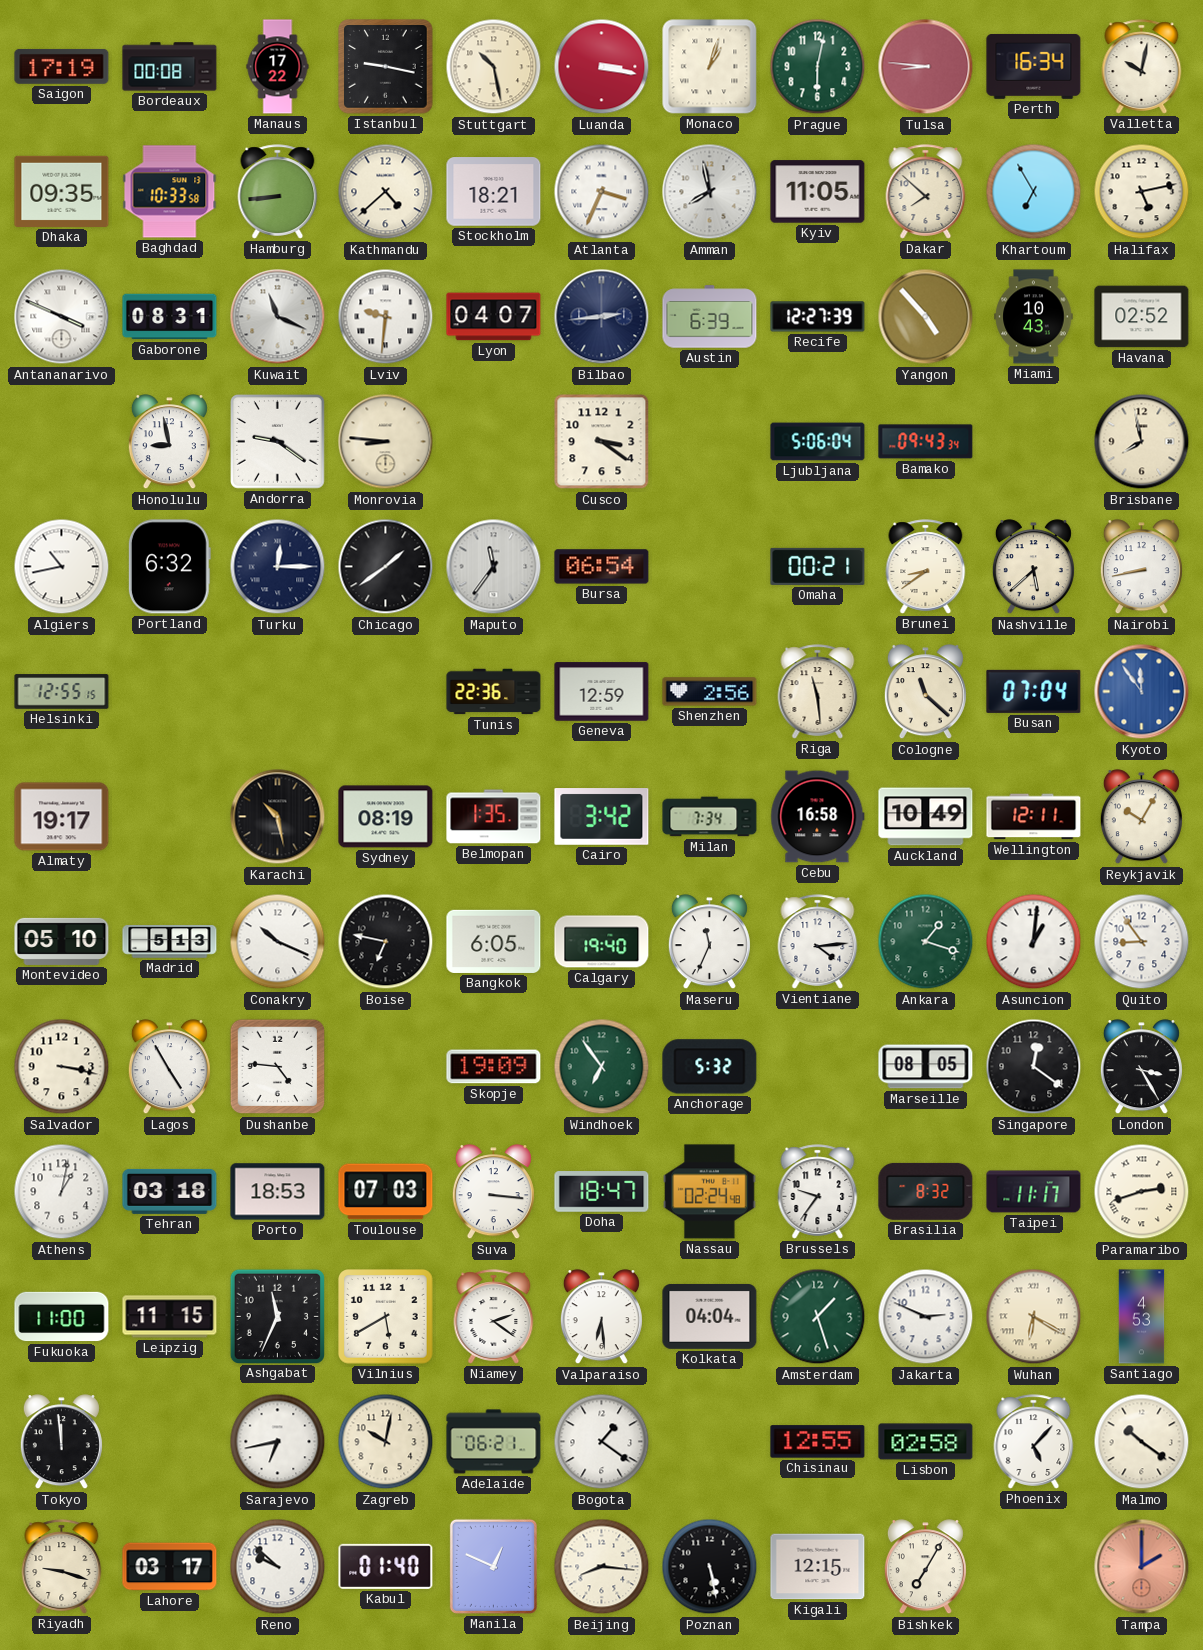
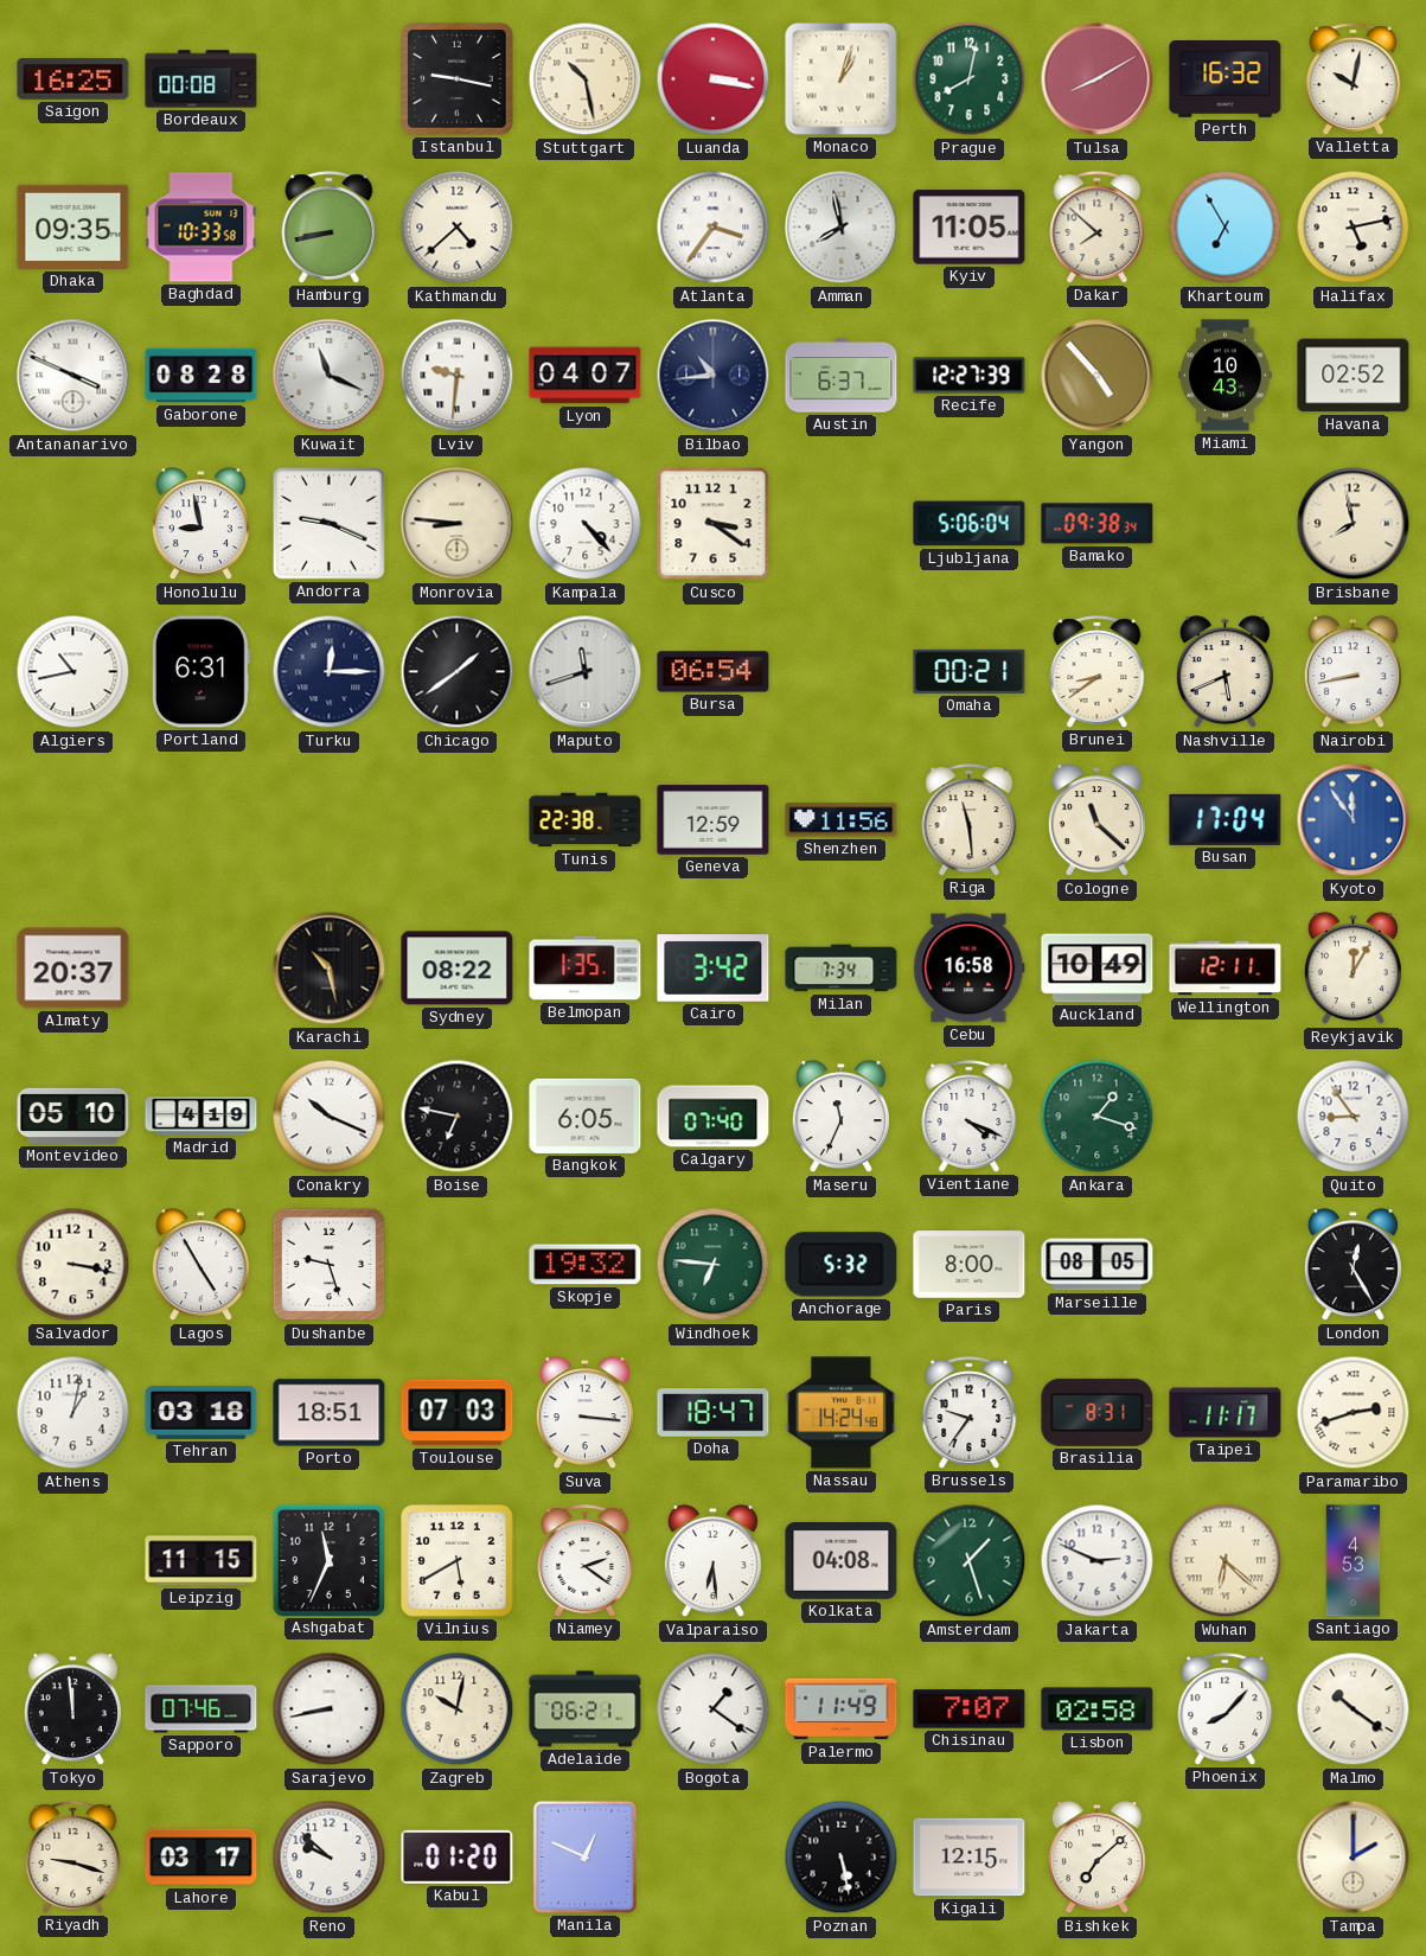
Saigon: 17:19 -> 16:25
Manaus: 17:22 -> none
Prague: 6:02 -> 8:02
Tulsa: 8:46 -> 8:10
Perth: 16:34 -> 16:32
Hamburg: 8:44 -> 8:43
Stockholm: 18:21 -> none
Atlanta: 3:34 -> 3:36
Gaborone: 08:31 -> 08:28
Bilbao: 2:44 -> 10:44
Austin: 6:39 -> 6:37
Andorra: 9:21 -> 9:19
Kampala: none -> 4:23
Bamako: 09:43 -> 09:38
Portland: 6:32 -> 6:31
Maputo: 11:36 -> 11:42
Nashville: 5:38 -> 5:41
Helsinki: 12:55 -> none
Tunis: 22:36 -> 22:38
Shenzhen: 2:56 -> 11:56
Busan: 07:04 -> 17:04
Almaty: 19:17 -> 20:37
Sydney: 08:19 -> 08:22
Reykjavik: 10:05 -> 12:05
Madrid: 5:13 -> 4:19
Calgary: 19:40 -> 07:40
Vientiane: 4:14 -> 4:19
Asuncion: 1:01 -> none
Dushanbe: 4:46 -> 9:27
Skopje: 19:09 -> 19:32
Windhoek: 6:54 -> 6:46
Paris: none -> 8:00
Singapore: 12:21 -> none
London: 3:25 -> 12:25
Porto: 18:53 -> 18:51
Nassau: 02:24 -> 14:24
Brasilia: 8:32 -> 8:31
Fukuoka: 11:00 -> none
Kolkata: 04:04 -> 04:08
Wuhan: 6:20 -> 6:22
Sapporo: none -> 07:46
Sarajevo: 6:43 -> 8:43
Palermo: none -> 11:49
Chisinau: 12:55 -> 7:07
Phoenix: 5:07 -> 8:07
Kabul: 01:40 -> 01:20
Beijing: 8:16 -> none
Bishkek: 7:05 -> 7:08
Tampa dial: salmon -> cream
